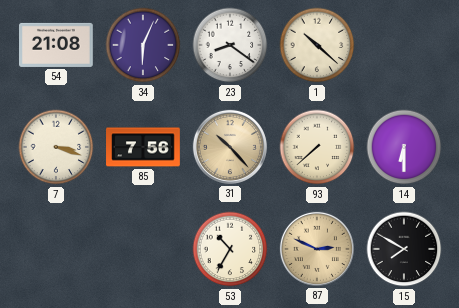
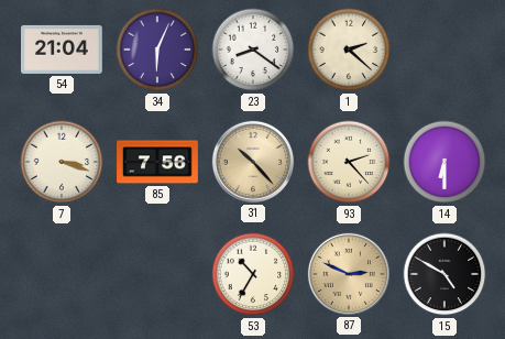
54: 21:08 -> 21:04
1: 10:22 -> 2:22
93: 7:38 -> 2:23
15: 7:50 -> 4:50
